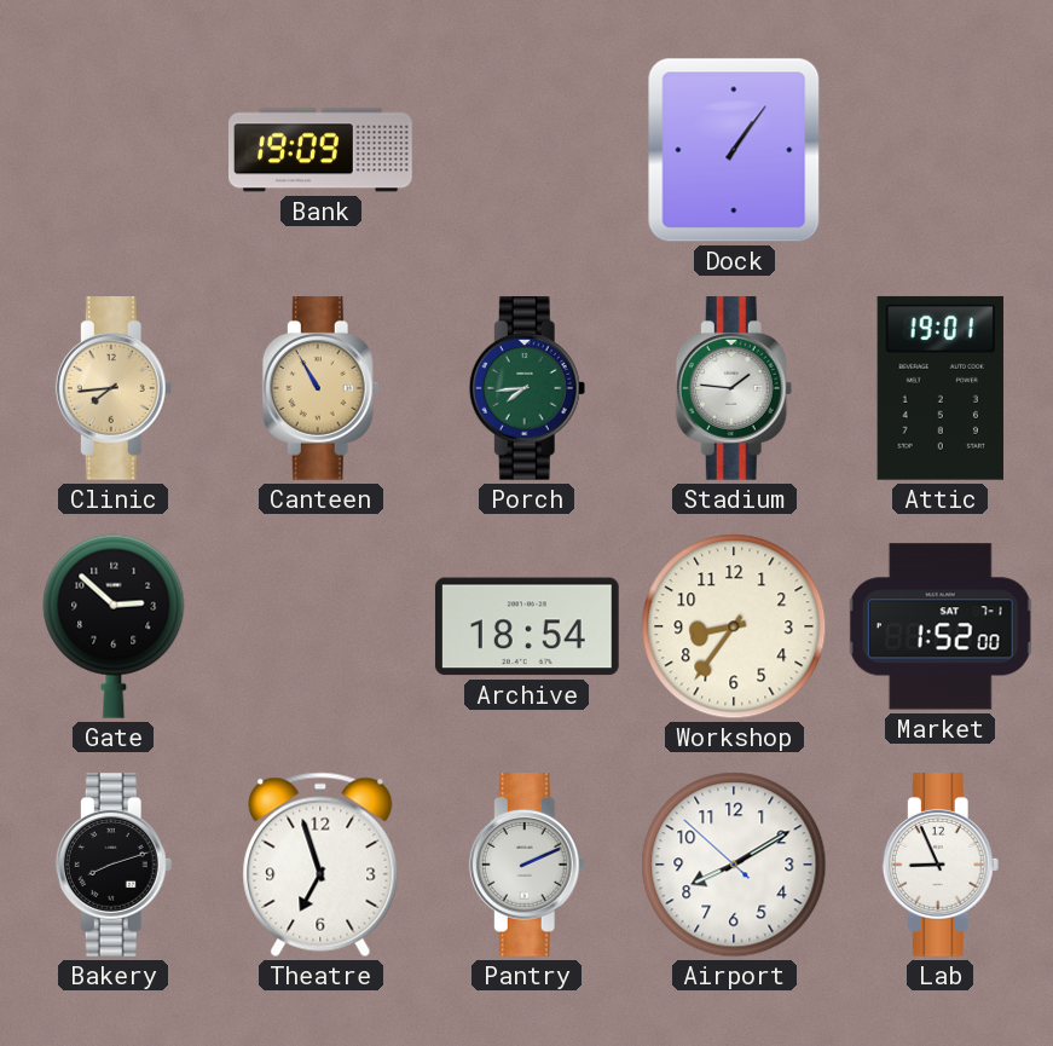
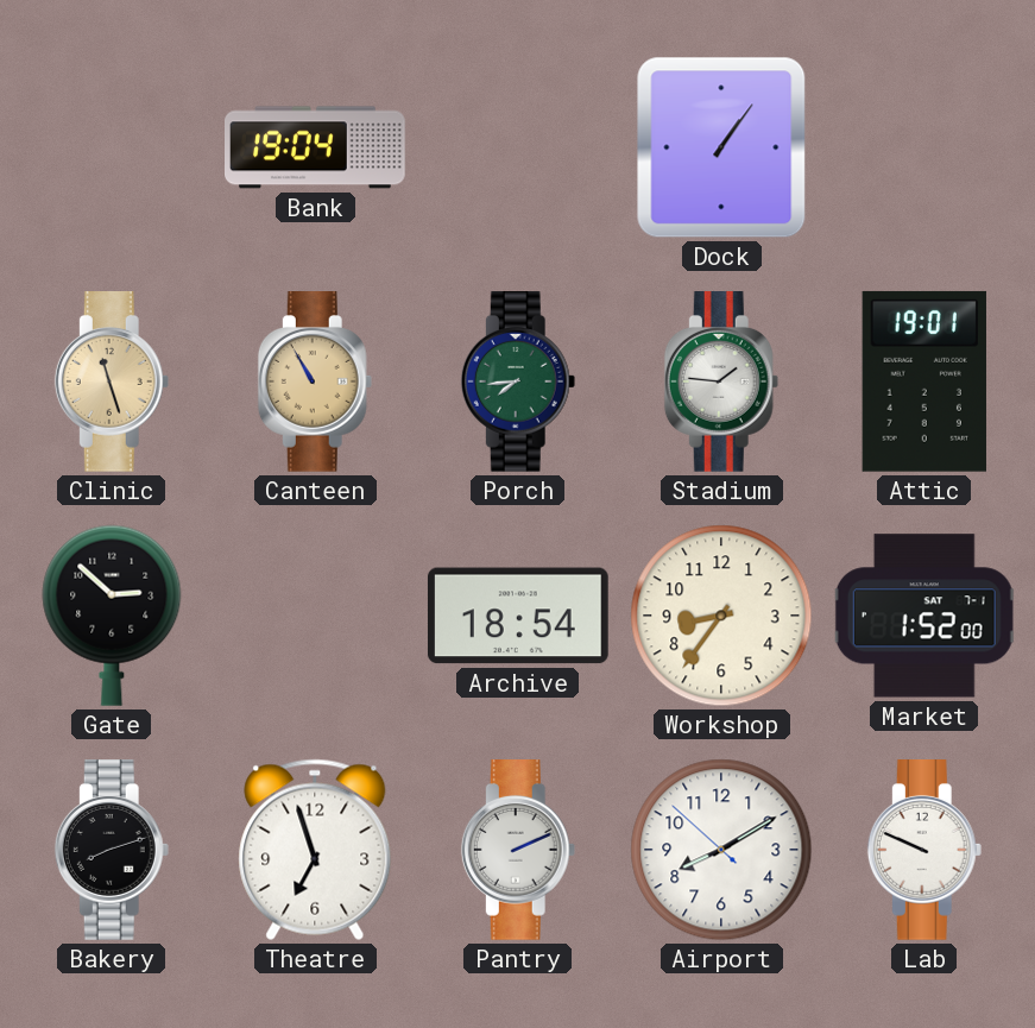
Bank: 19:09 -> 19:04
Clinic: 7:44 -> 11:27
Lab: 8:56 -> 9:49
